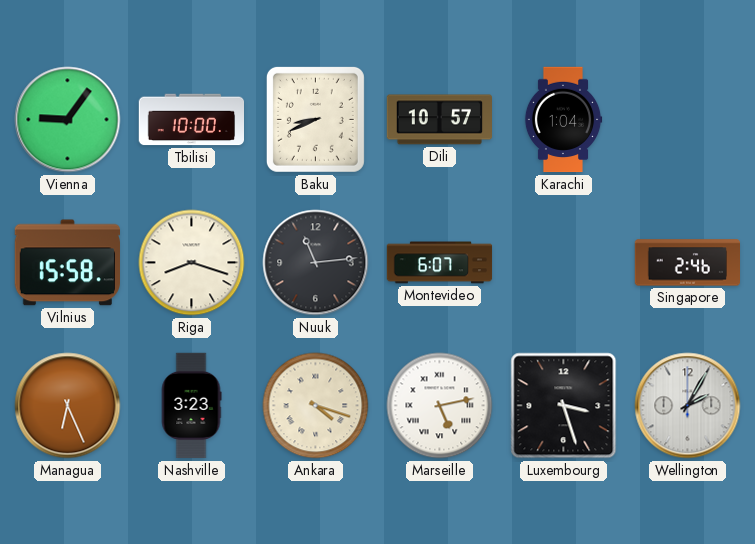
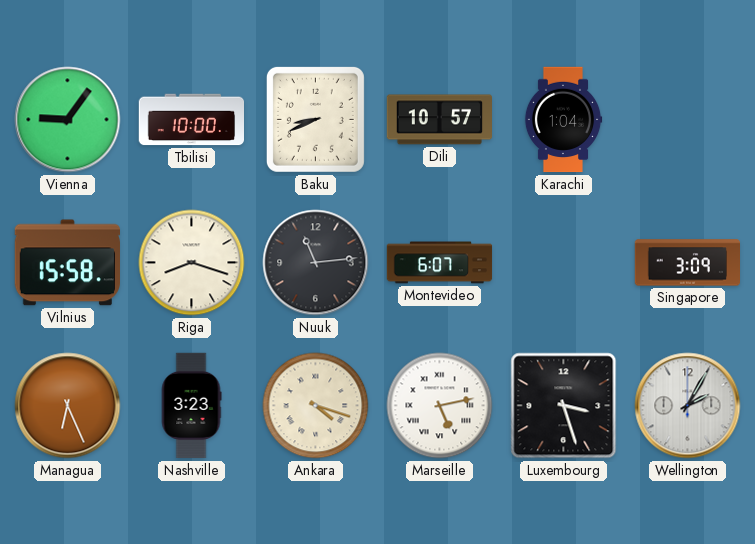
Singapore: 2:46 -> 3:09
